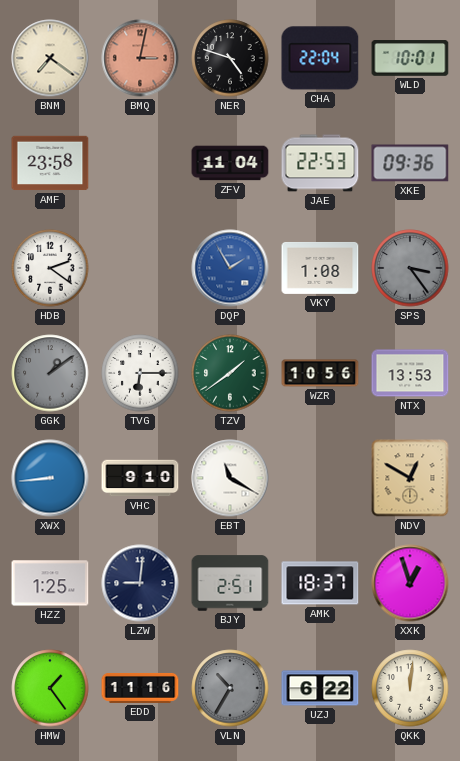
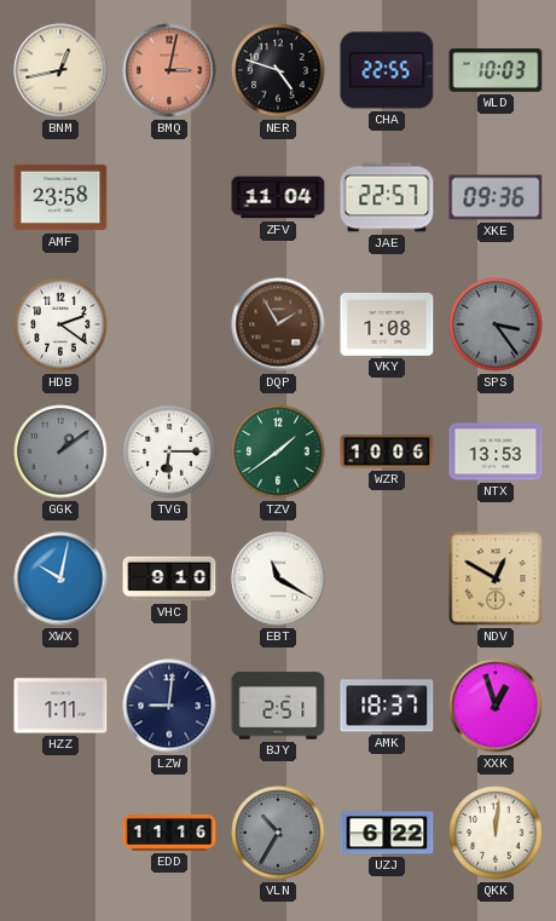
BNM: 7:21 -> 12:43
CHA: 22:04 -> 22:55
WLD: 10:01 -> 10:03
JAE: 22:53 -> 22:57
DQP dial: blue -> brown
WZR: 10:56 -> 10:06
XWX: 8:44 -> 10:02
HZZ: 1:25 -> 1:11
HMW: 1:24 -> none
